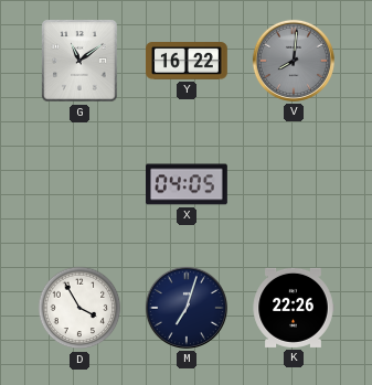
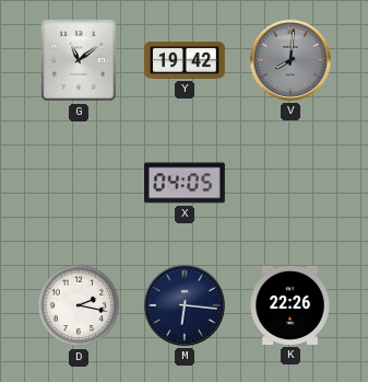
Y: 16:22 -> 19:42
D: 3:55 -> 2:17
M: 7:03 -> 6:16
